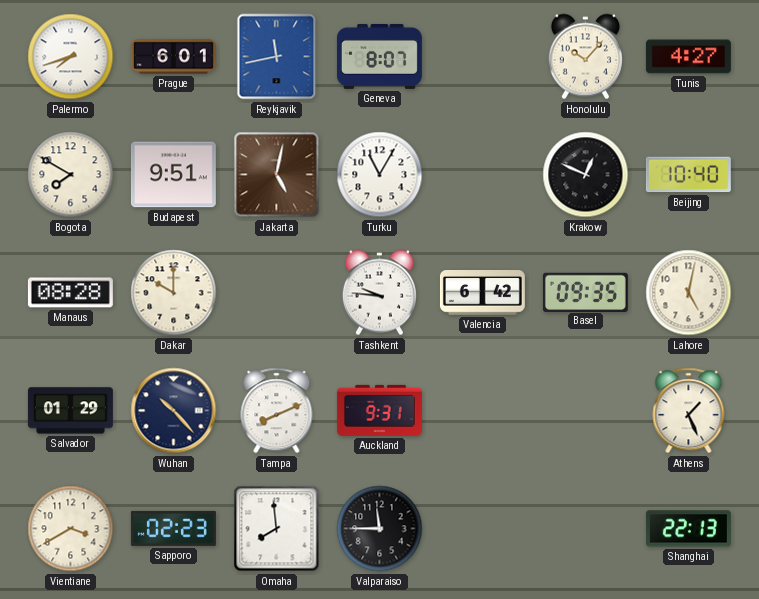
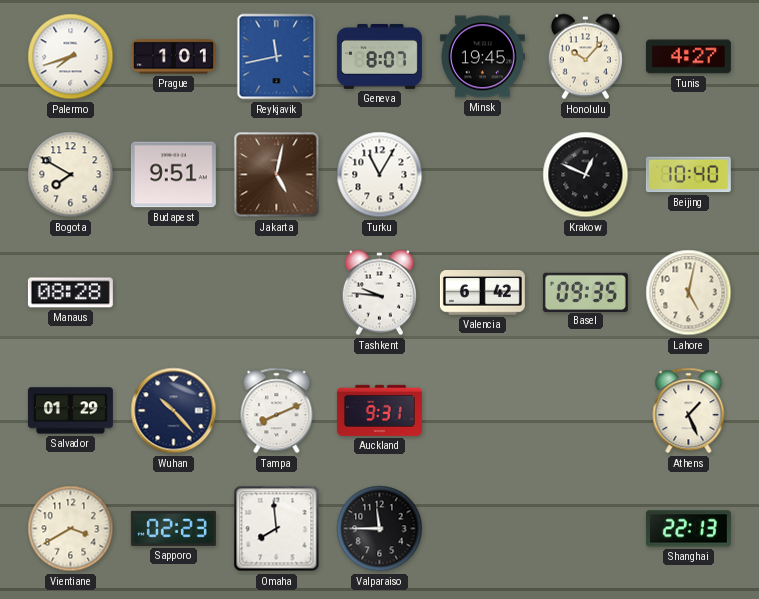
Prague: 6:01 -> 1:01
Minsk: none -> 19:45
Dakar: 10:00 -> none
